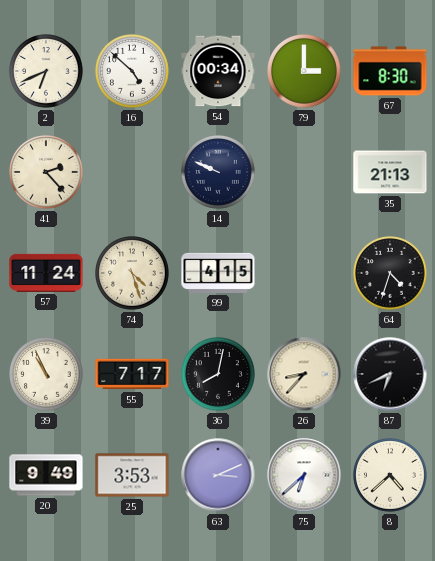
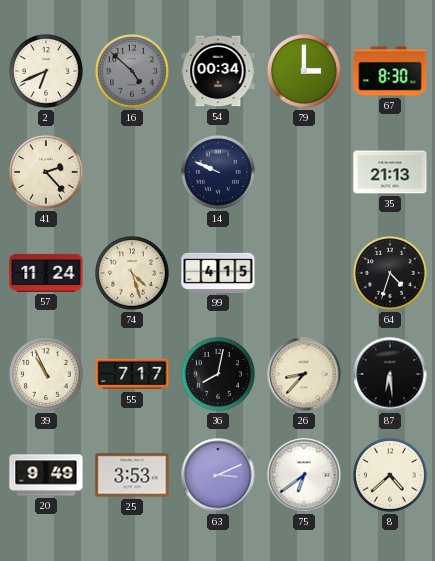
16 dial: white -> grey
87: 6:41 -> 6:29
75: 6:38 -> 6:39
